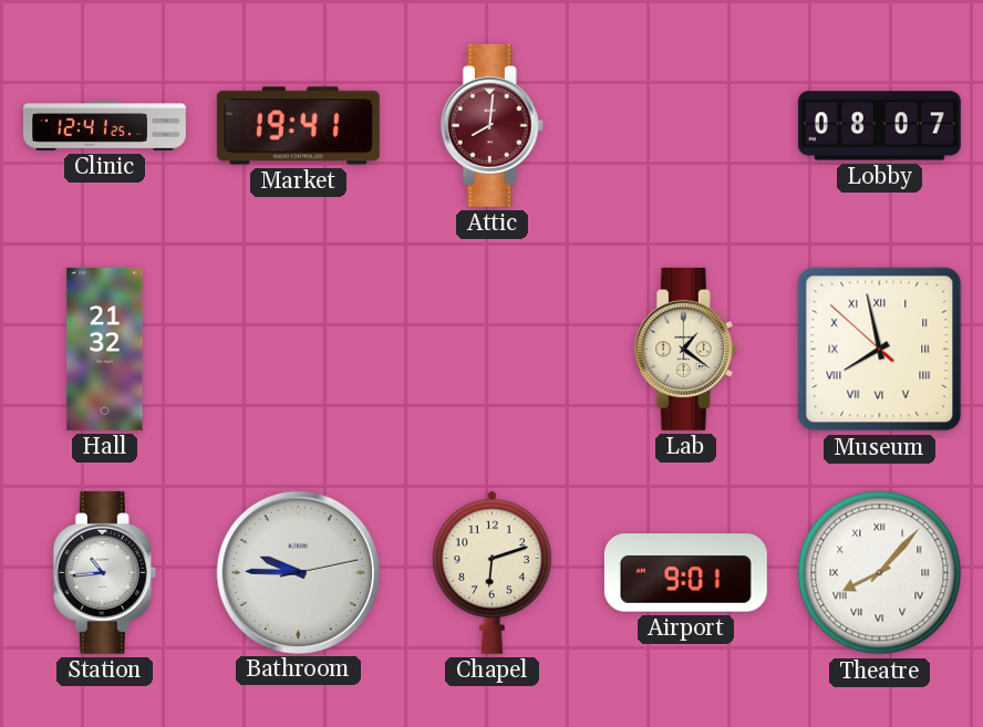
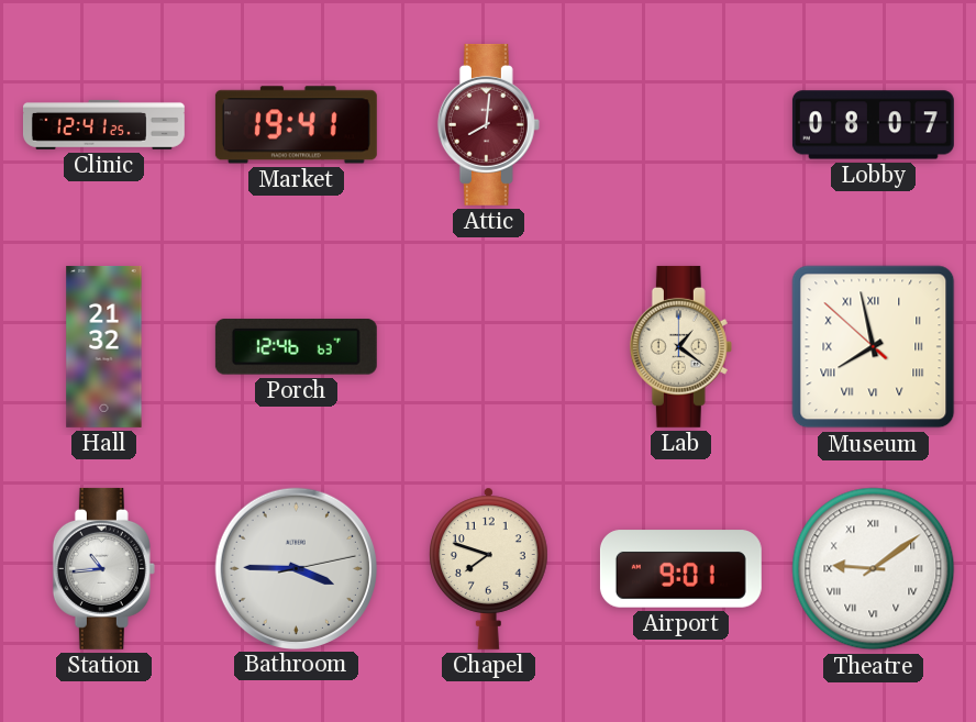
Porch: none -> 12:46
Bathroom: 9:45 -> 3:45
Chapel: 6:12 -> 7:48
Theatre: 8:07 -> 9:09
